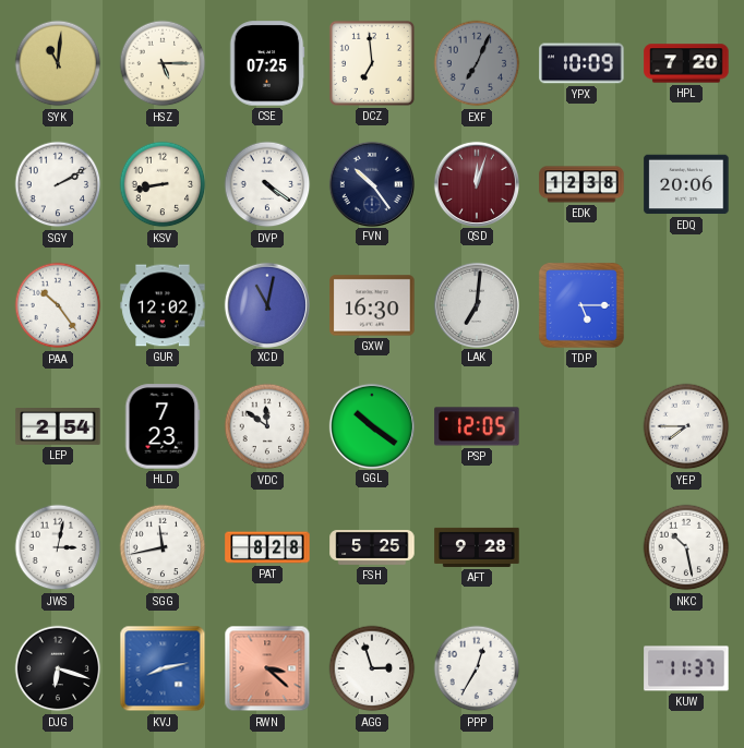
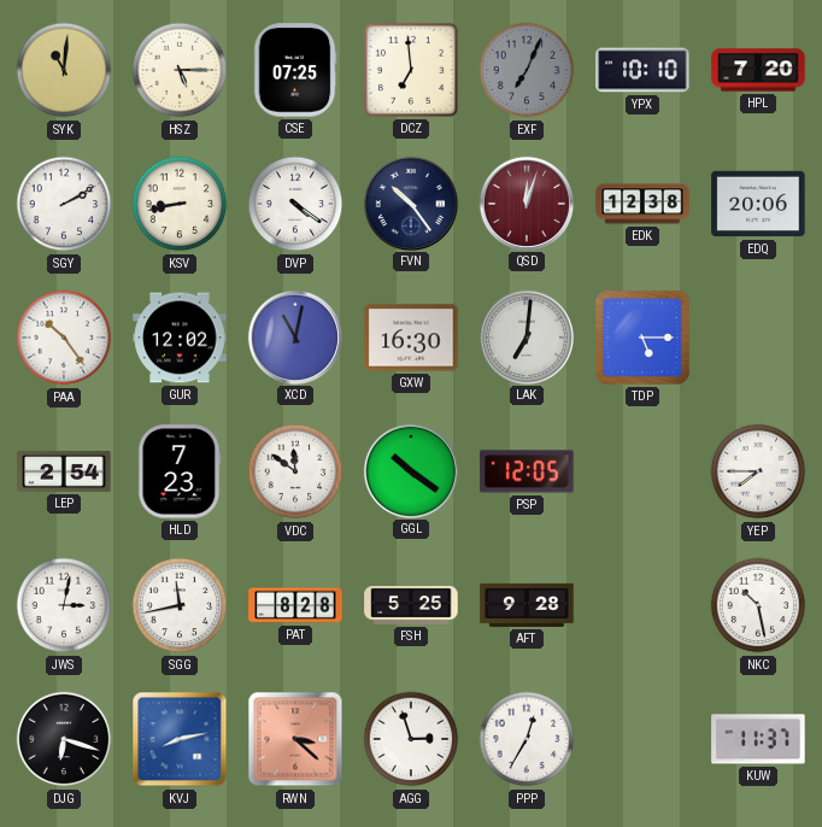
YPX: 10:09 -> 10:10
